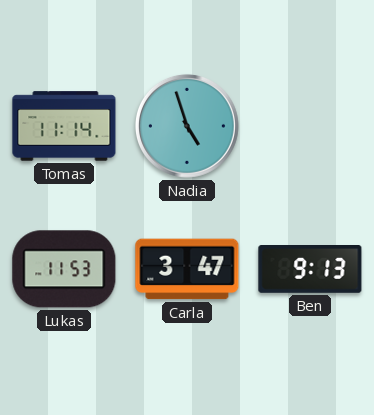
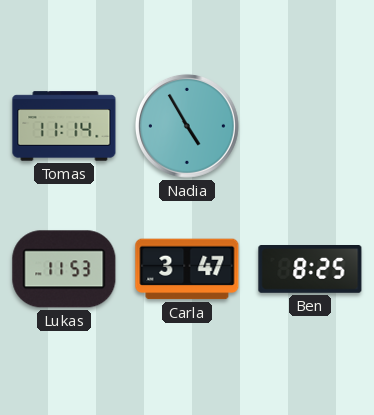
Nadia: 4:57 -> 4:55
Ben: 9:13 -> 8:25
